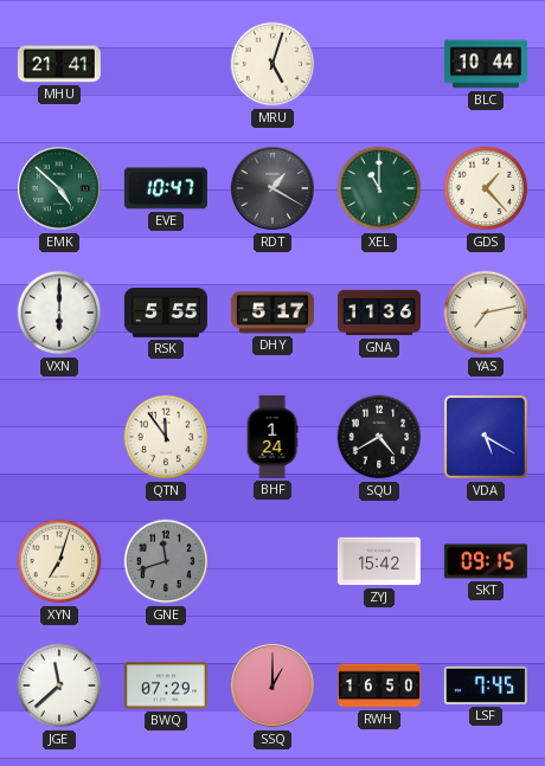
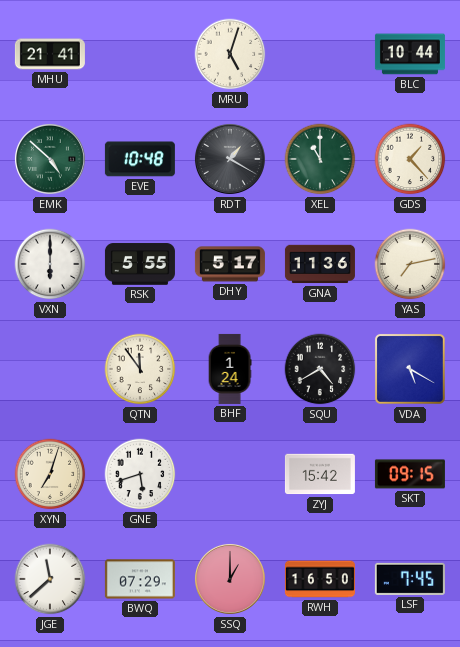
EVE: 10:47 -> 10:48
GNE: 11:42 -> 5:42
GNE dial: grey -> white
